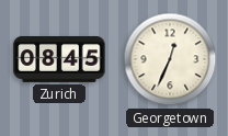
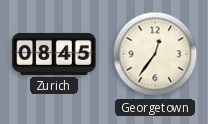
Georgetown: 12:34 -> 12:36
